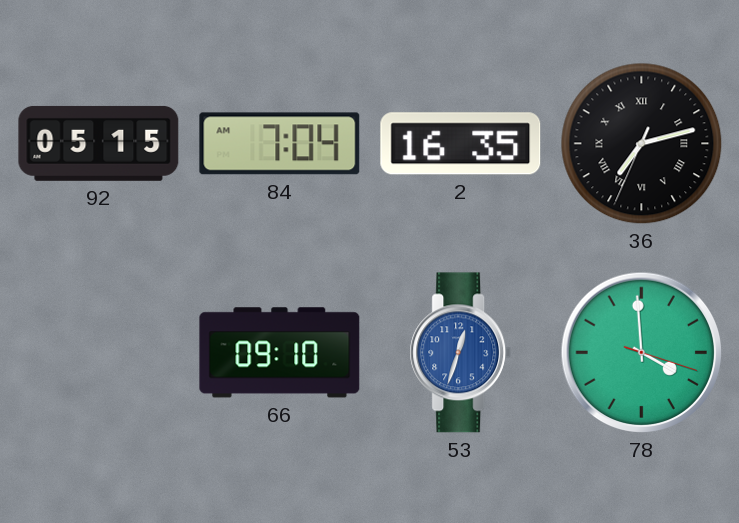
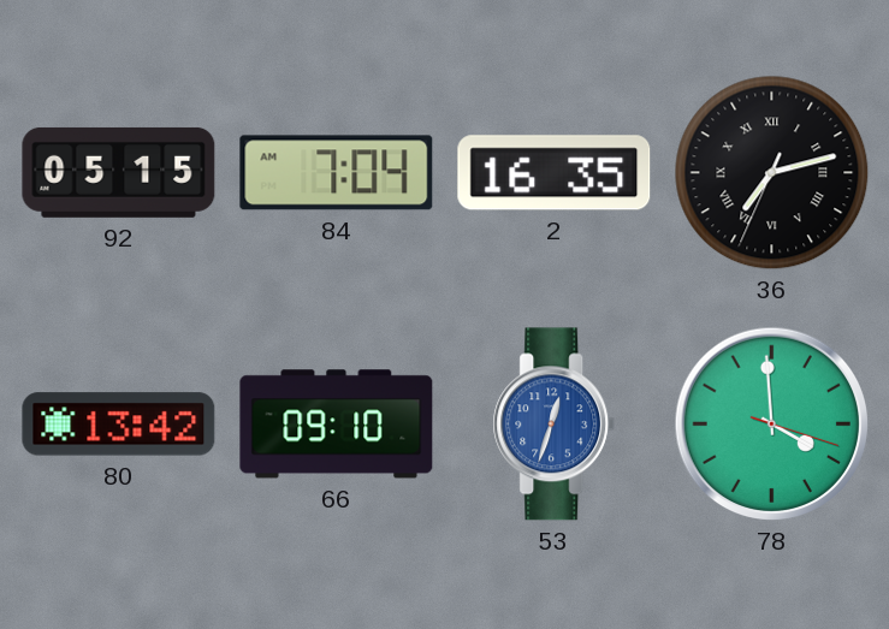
80: none -> 13:42
